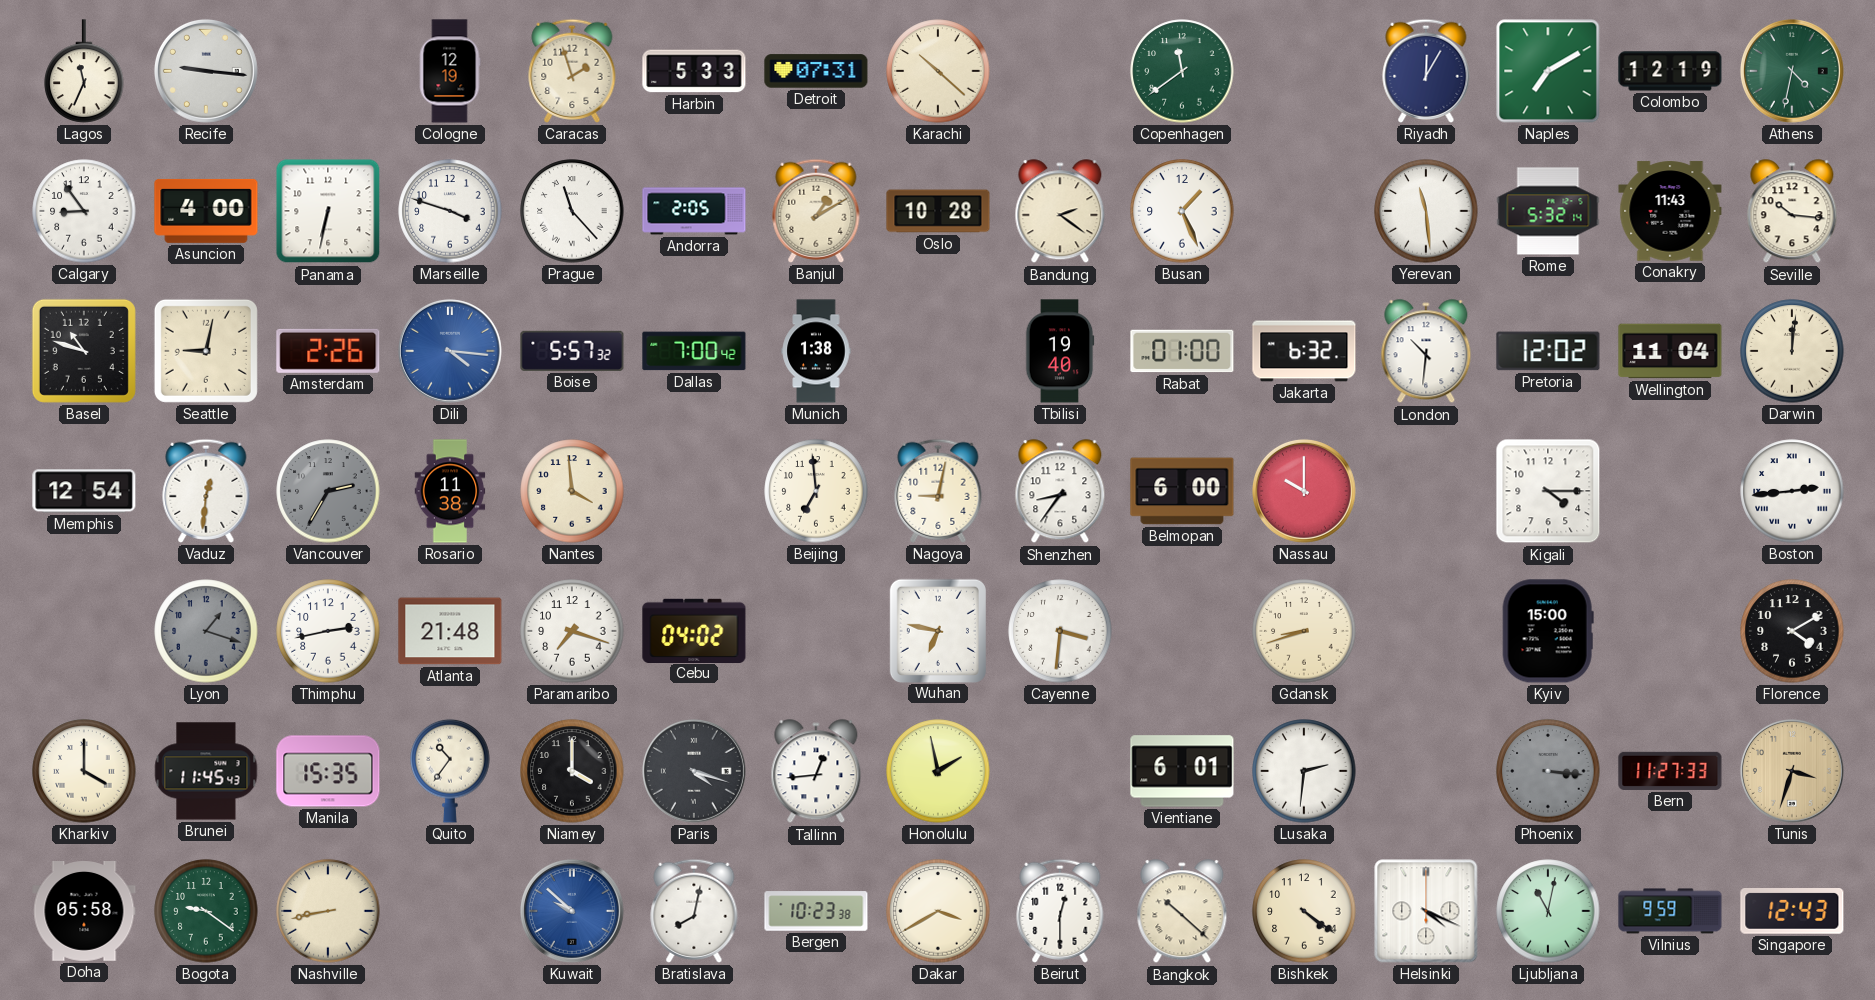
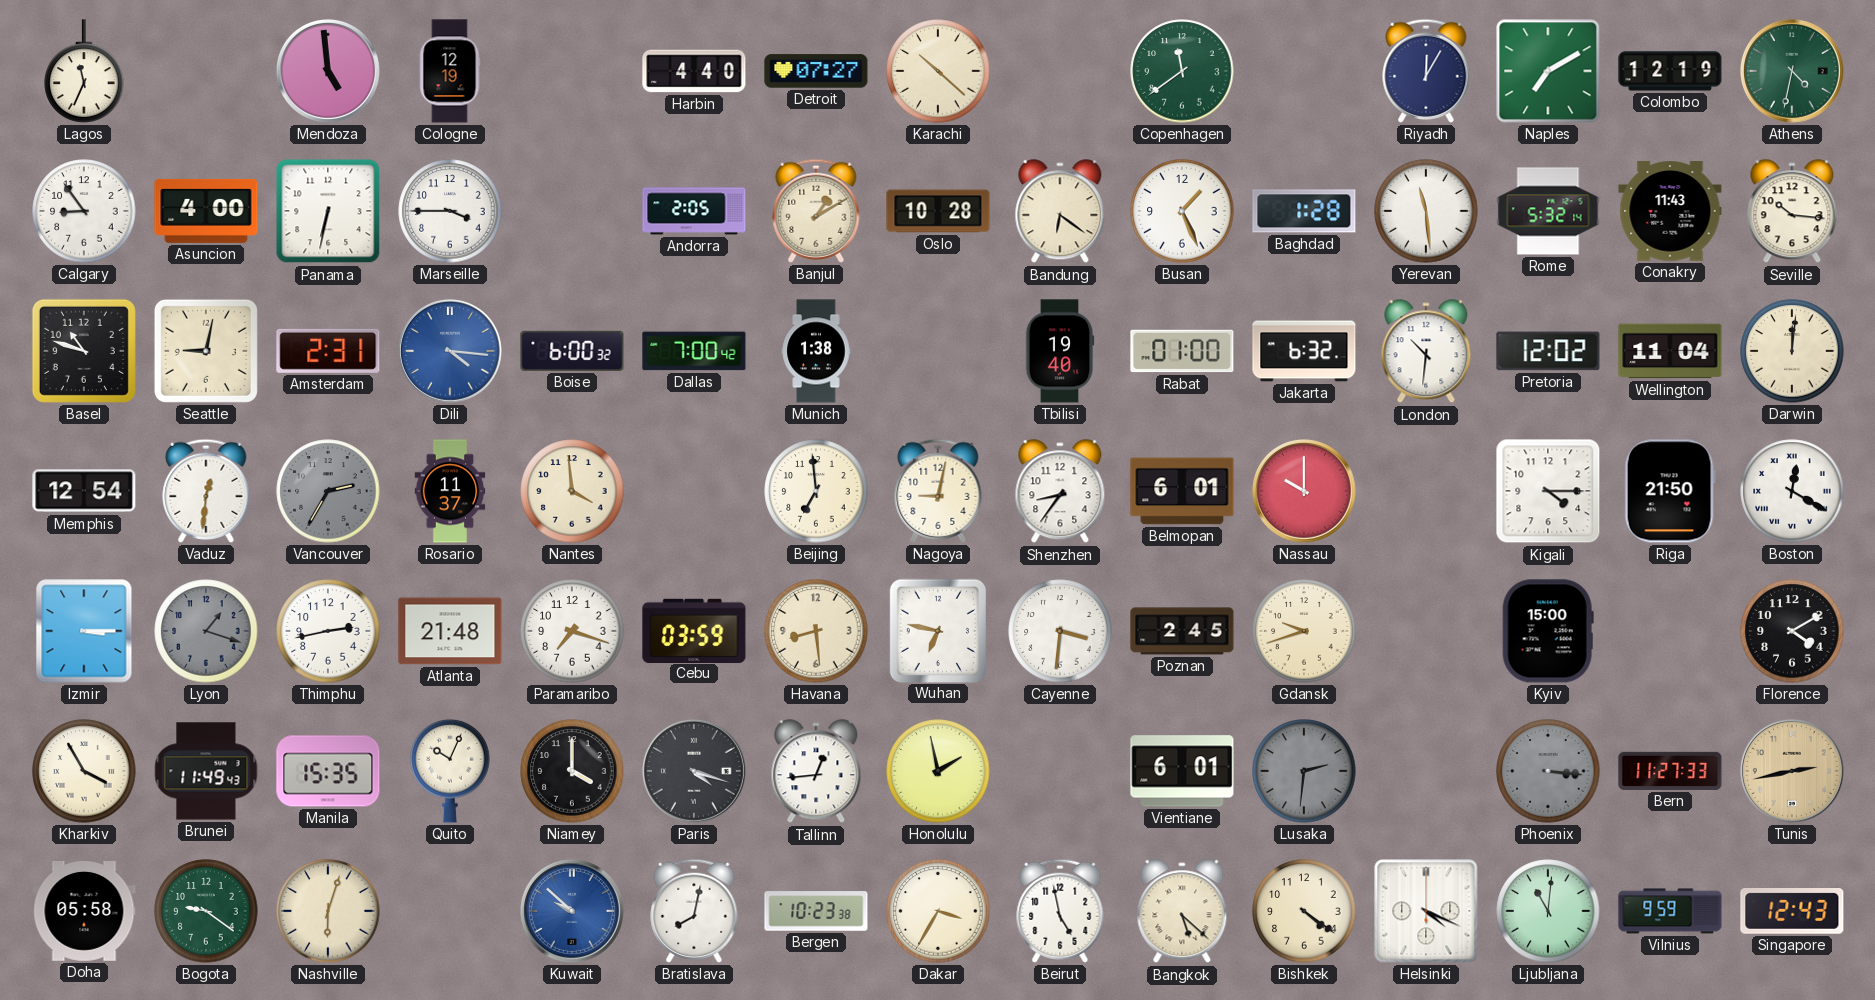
Recife: 9:16 -> none
Mendoza: none -> 4:59
Caracas: 1:57 -> none
Harbin: 5:33 -> 4:40
Detroit: 07:31 -> 07:27
Marseille: 3:48 -> 3:45
Prague: 11:23 -> none
Bandung: 2:21 -> 6:21
Baghdad: none -> 1:28
Amsterdam: 2:26 -> 2:31
Boise: 5:57 -> 6:00
Rosario: 11:38 -> 11:37
Belmopan: 6:00 -> 6:01
Riga: none -> 21:50
Boston: 2:44 -> 12:20
Izmir: none -> 3:15
Cebu: 04:02 -> 03:59
Havana: none -> 8:29
Poznan: none -> 2:45
Gdansk: 8:42 -> 9:42
Kharkiv: 4:00 -> 3:55
Brunei: 11:45 -> 11:49
Quito: 10:36 -> 10:04
Lusaka dial: white -> grey
Tunis: 3:33 -> 2:43
Nashville: 8:43 -> 6:03
Dakar: 3:40 -> 3:35
Beirut: 12:30 -> 4:58
Bangkok: 10:22 -> 5:22
Ljubljana: 11:02 -> 11:01
